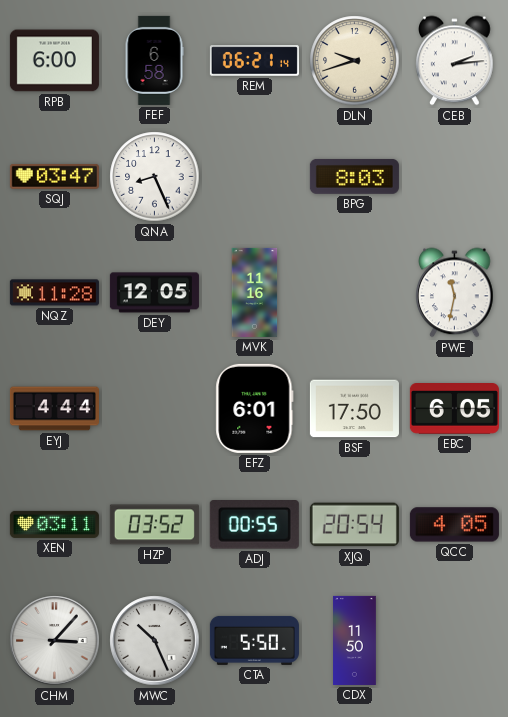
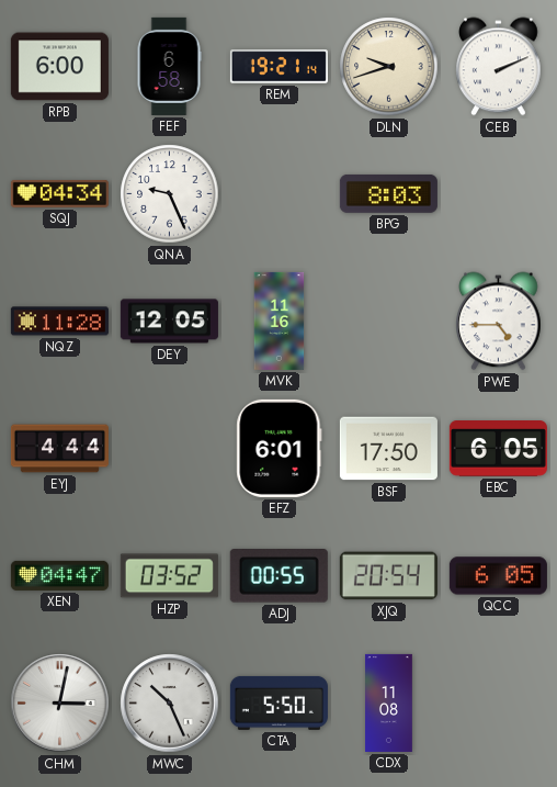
REM: 06:21 -> 19:21
CEB: 2:14 -> 2:11
SQJ: 03:47 -> 04:34
QNA: 8:26 -> 9:26
PWE: 11:32 -> 4:45
XEN: 03:11 -> 04:47
QCC: 4:05 -> 6:05
CHM: 3:07 -> 3:02
CDX: 11:50 -> 11:08
